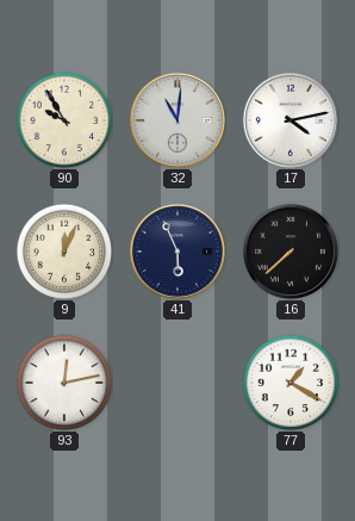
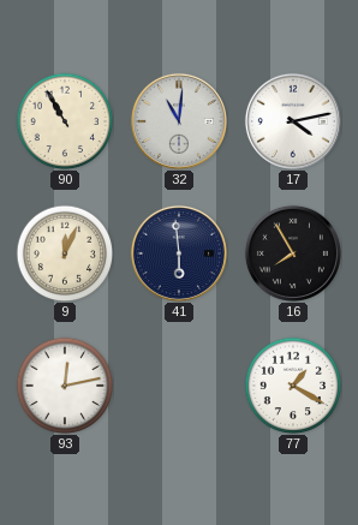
90: 9:55 -> 10:55
41: 5:56 -> 5:59
16: 7:38 -> 7:55
